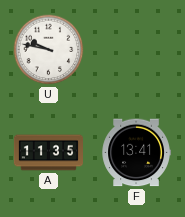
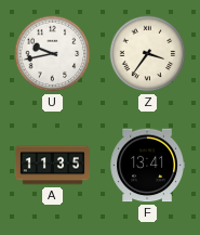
U: 9:47 -> 9:43
Z: none -> 3:36
